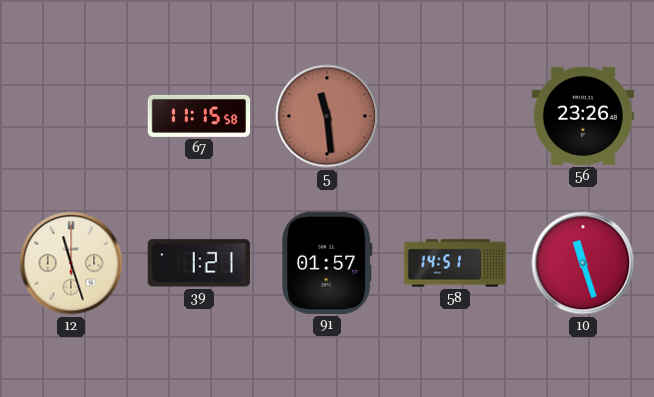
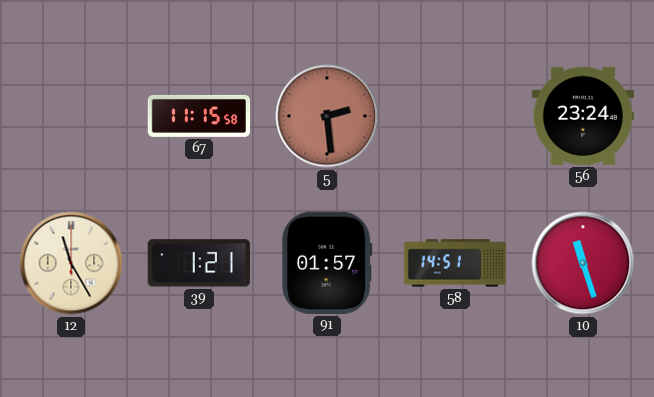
5: 11:29 -> 2:29
56: 23:26 -> 23:24
12: 11:27 -> 11:25
